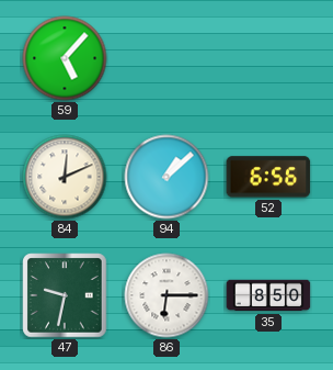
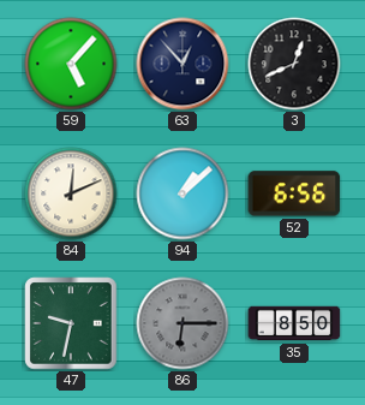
63: none -> 12:53
3: none -> 12:41
86 dial: white -> grey
